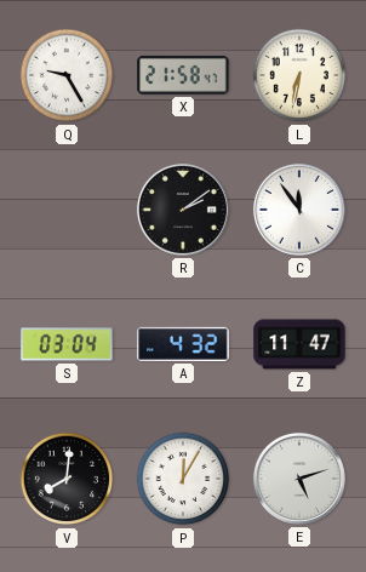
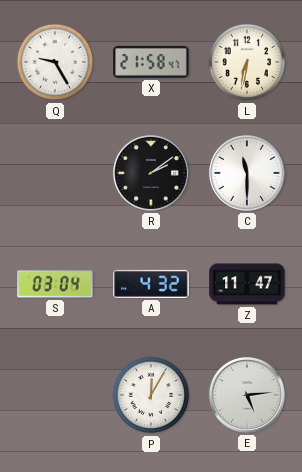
C: 11:54 -> 11:30
V: 8:01 -> none
E: 5:12 -> 5:14
